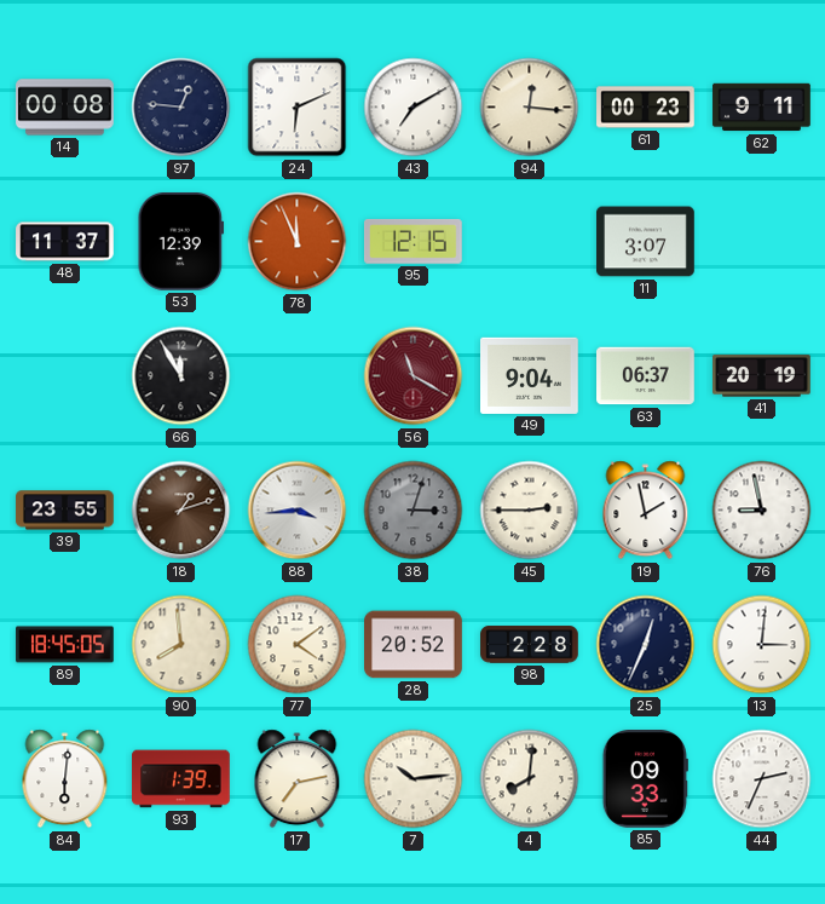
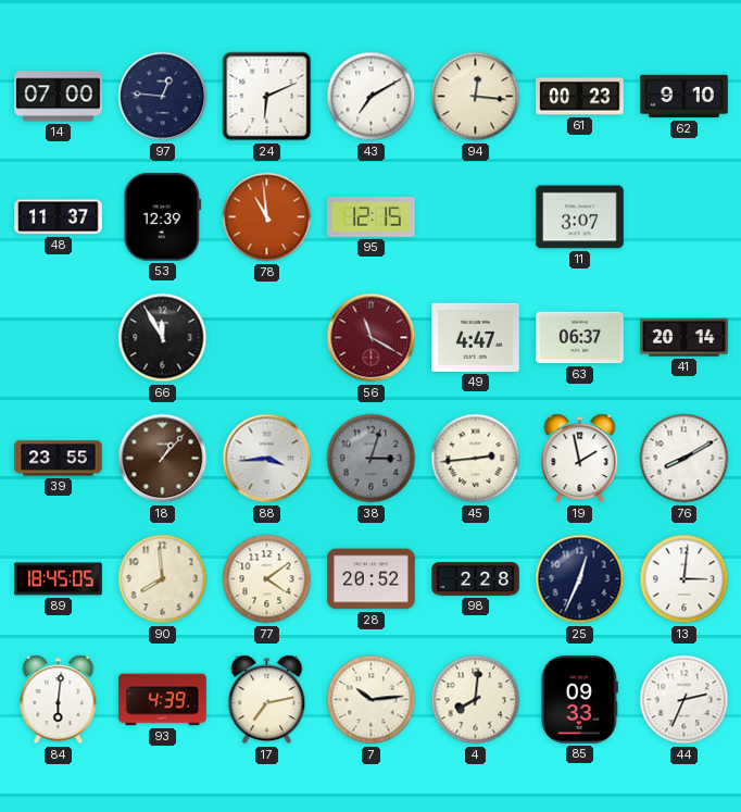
14: 00:08 -> 07:00
62: 9:11 -> 9:10
78: 11:56 -> 10:59
49: 9:04 -> 4:47
41: 20:19 -> 20:14
18: 1:12 -> 1:07
45: 2:45 -> 2:44
76: 8:58 -> 8:10
93: 1:39 -> 4:39
